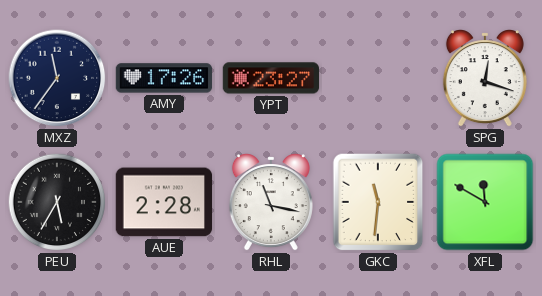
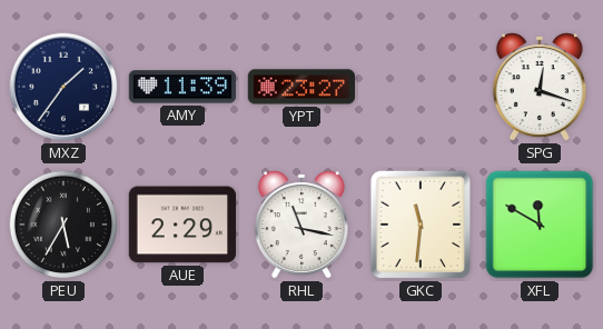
MXZ: 11:36 -> 1:36
AMY: 17:26 -> 11:39
AUE: 2:28 -> 2:29
